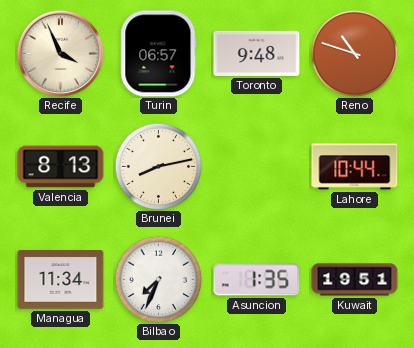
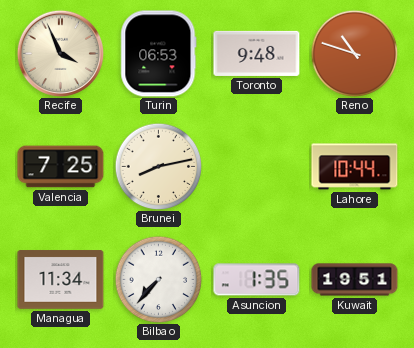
Turin: 06:57 -> 06:53
Valencia: 8:13 -> 7:25
Bilbao: 7:34 -> 7:37
